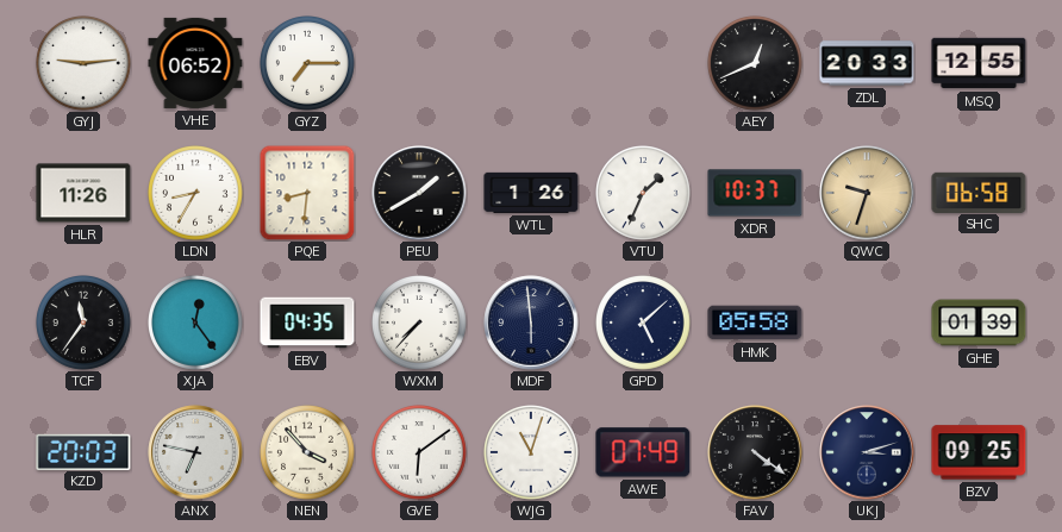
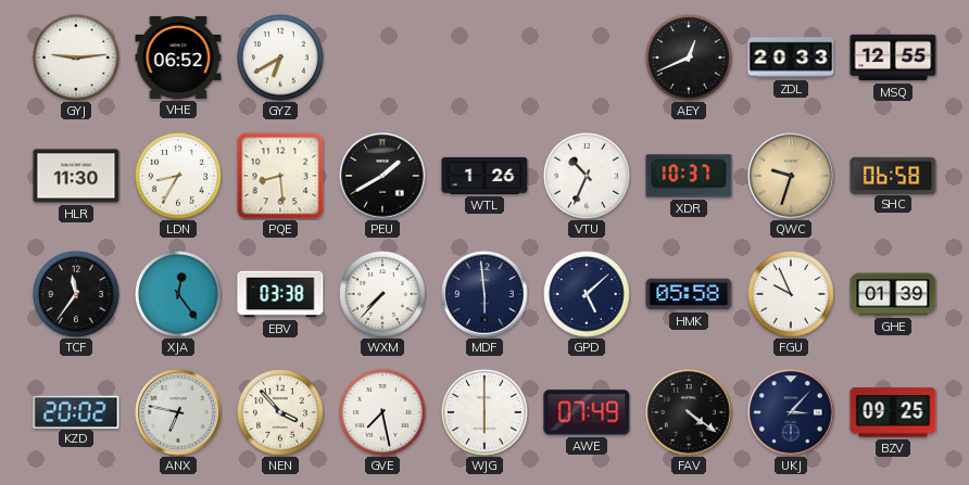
GYZ: 7:15 -> 6:40
HLR: 11:26 -> 11:30
PQE: 8:31 -> 8:29
VTU: 1:34 -> 10:34
EBV: 04:35 -> 03:38
FGU: none -> 9:56
KZD: 20:03 -> 20:02
GVE: 6:09 -> 7:28
WJG: 11:03 -> 6:00
UKJ: 3:12 -> 3:07
